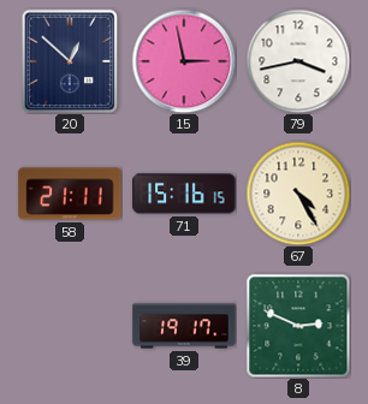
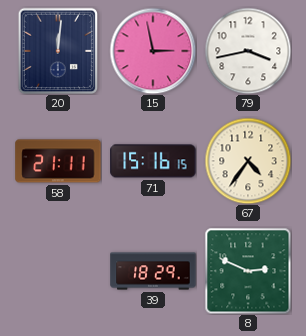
20: 12:52 -> 12:01
67: 4:25 -> 4:36
39: 19:17 -> 18:29
